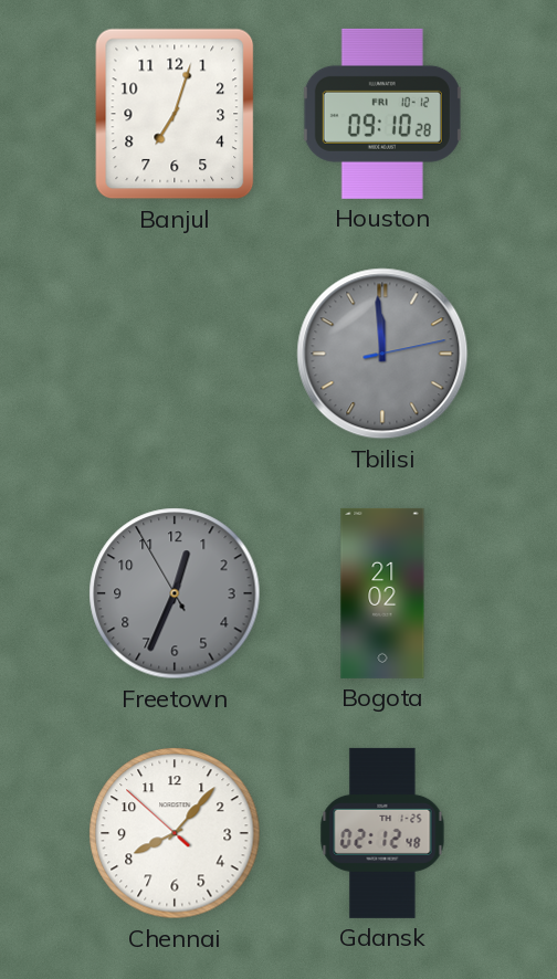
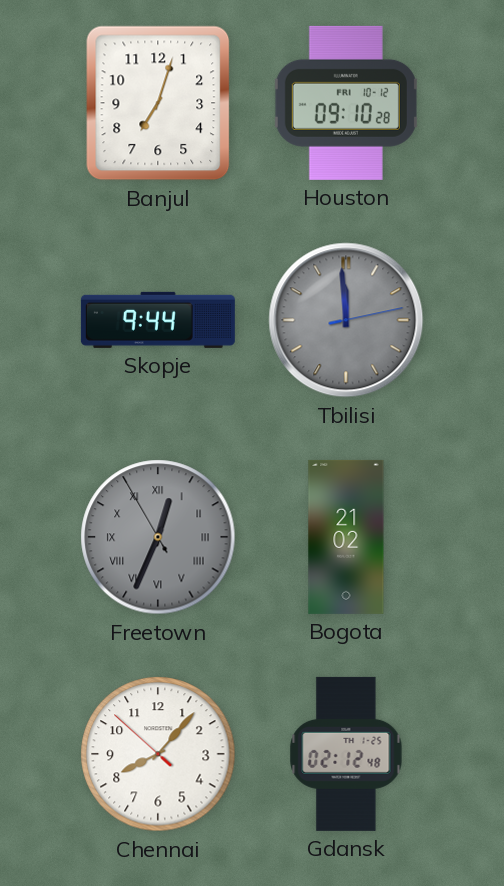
Skopje: none -> 9:44
Freetown numerals: Arabic -> Roman
